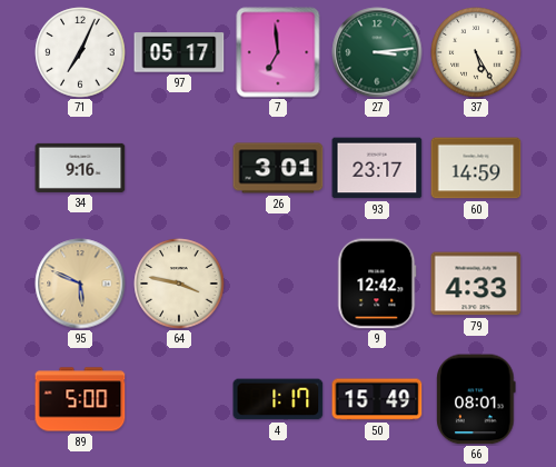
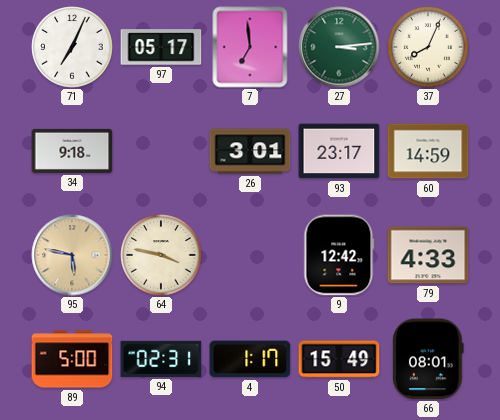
37: 5:25 -> 8:04
34: 9:16 -> 9:18
95: 5:49 -> 5:47
94: none -> 02:31
